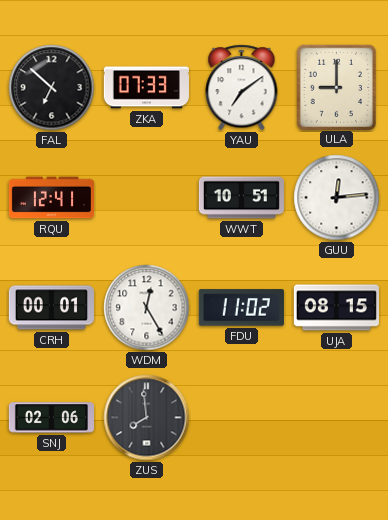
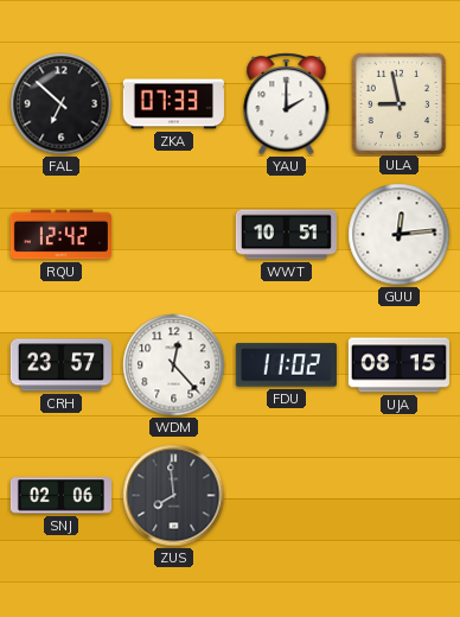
YAU: 7:09 -> 2:00
ULA: 9:00 -> 8:58
RQU: 12:41 -> 12:42
CRH: 00:01 -> 23:57
WDM: 12:25 -> 12:23
